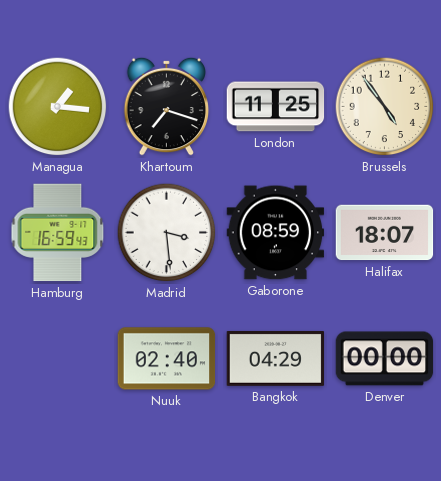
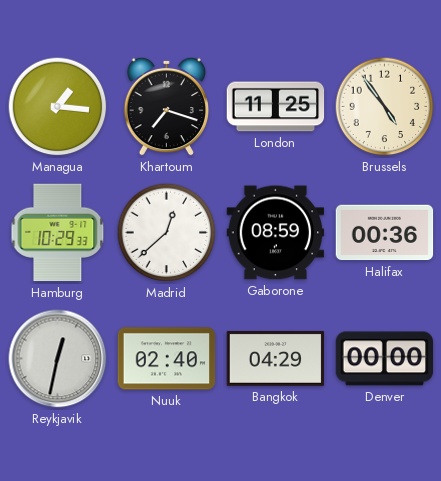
Hamburg: 16:59 -> 10:29
Madrid: 3:29 -> 12:38
Halifax: 18:07 -> 00:36
Reykjavik: none -> 12:32
